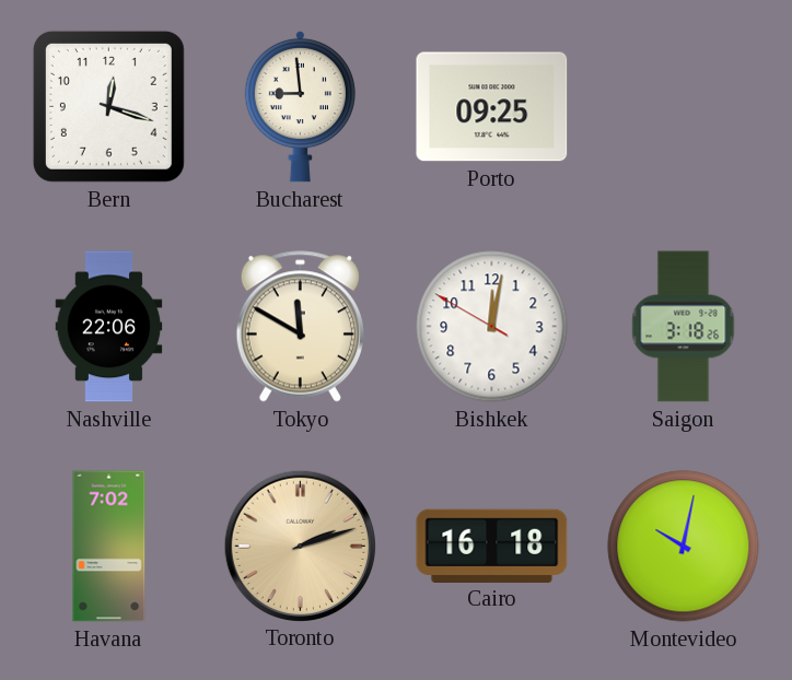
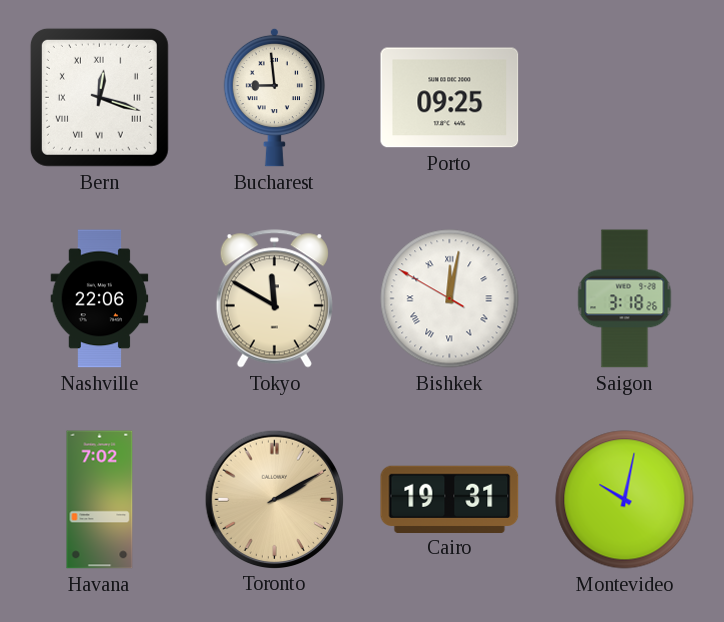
Bern numerals: Arabic -> Roman
Bishkek numerals: Arabic -> Roman
Toronto: 2:12 -> 2:10
Cairo: 16:18 -> 19:31
